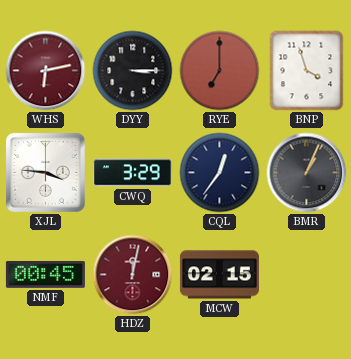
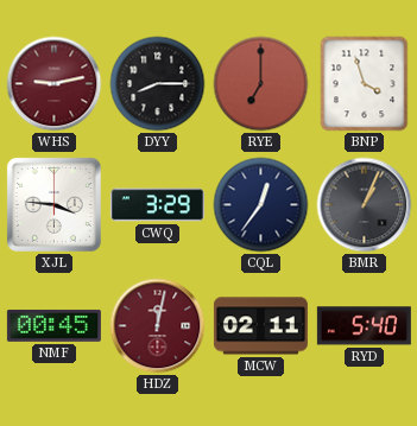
WHS: 6:13 -> 9:13
DYY: 3:15 -> 8:15
MCW: 02:15 -> 02:11
RYD: none -> 5:40
